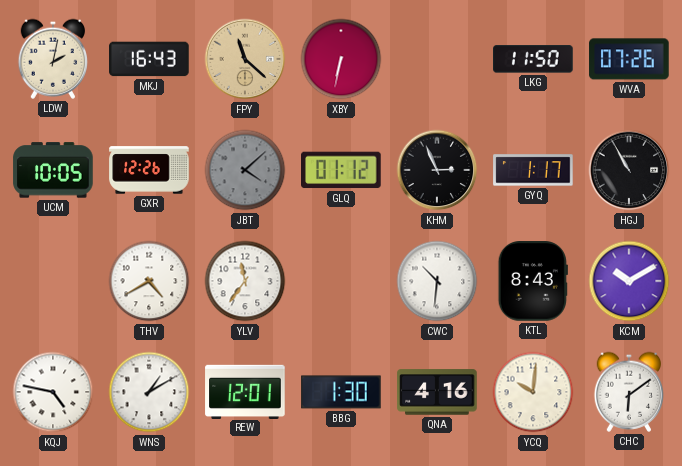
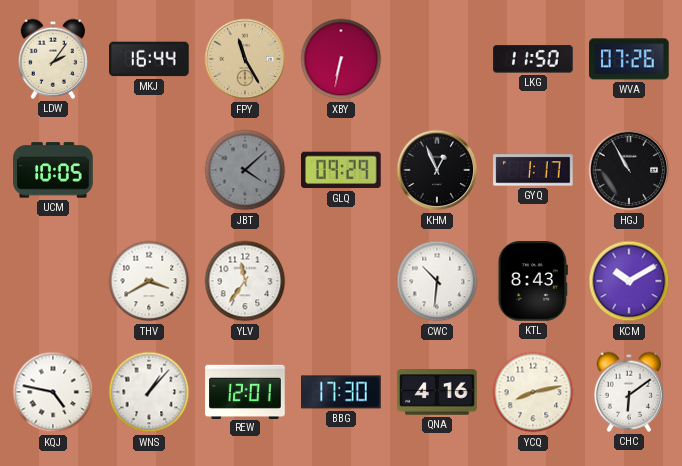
LDW: 2:02 -> 2:06
MKJ: 16:43 -> 16:44
FPY: 11:22 -> 11:25
GXR: 12:26 -> none
GLQ: 01:12 -> 09:29
KHM: 2:56 -> 12:56
THV: 4:40 -> 3:40
WNS: 1:10 -> 1:07
BBG: 1:30 -> 17:30
YCQ: 10:01 -> 8:13
